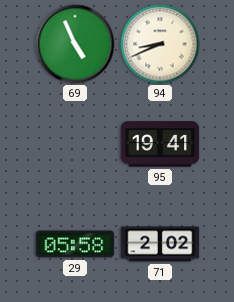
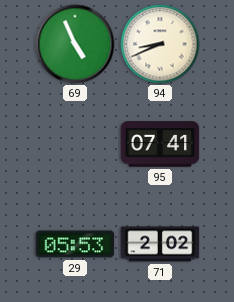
95: 19:41 -> 07:41
29: 05:58 -> 05:53
